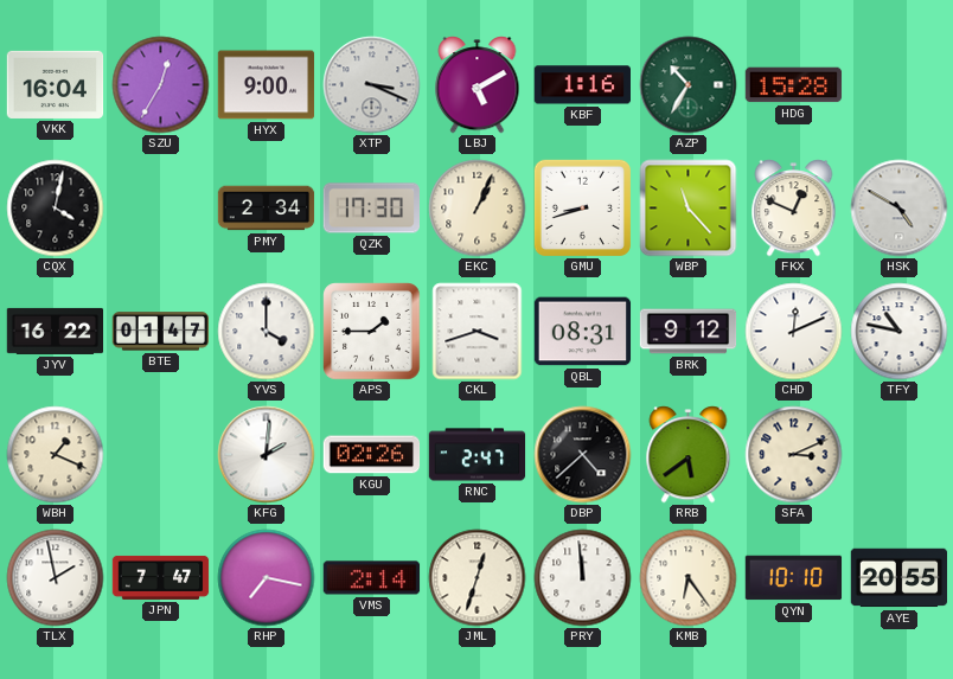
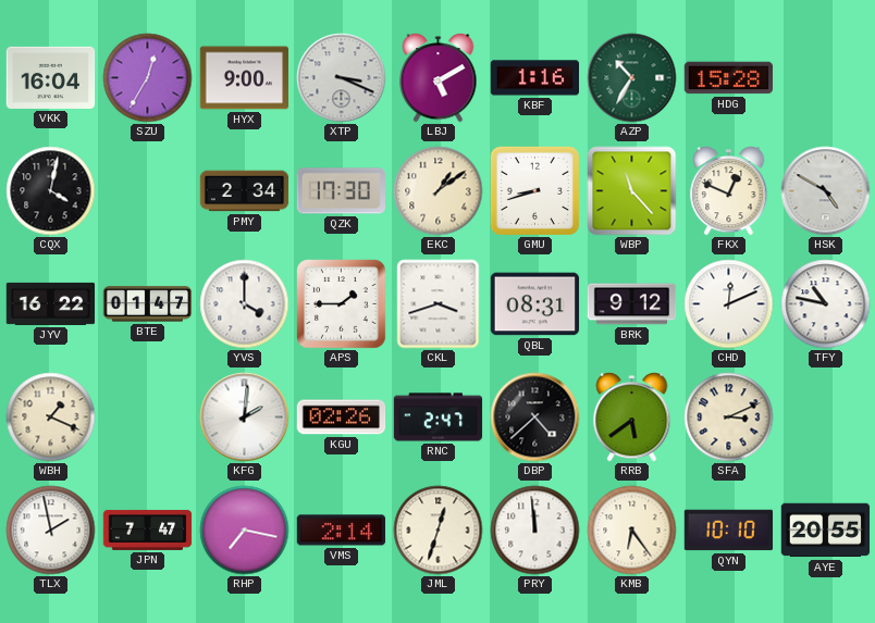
EKC: 1:04 -> 1:09
